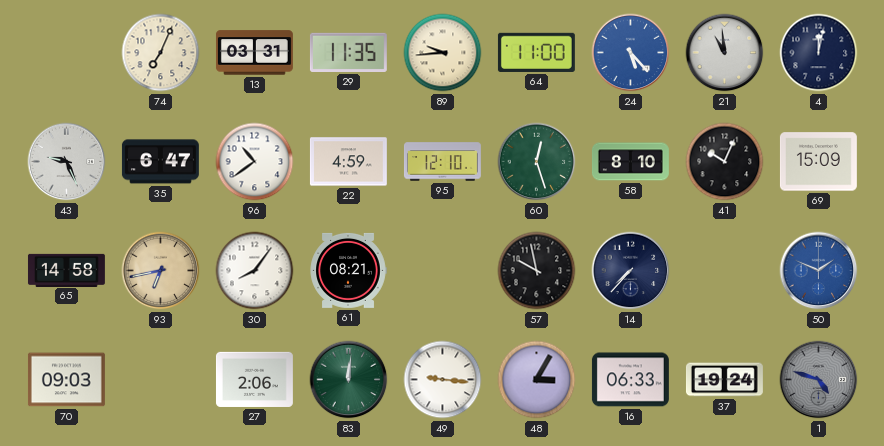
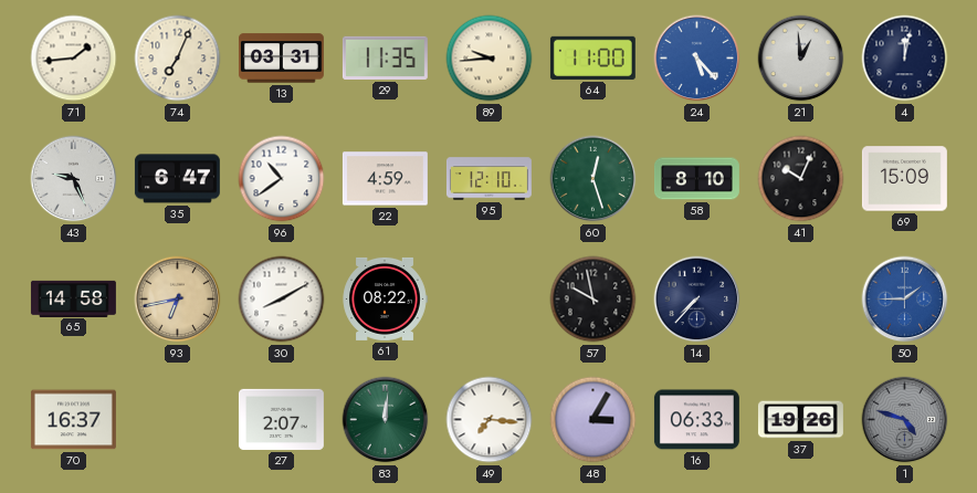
71: none -> 1:44
21: 10:59 -> 12:59
30: 8:06 -> 8:10
61: 08:21 -> 08:22
50: 1:49 -> 1:45
70: 09:03 -> 16:37
27: 2:06 -> 2:07
49: 9:16 -> 7:16
37: 19:24 -> 19:26
